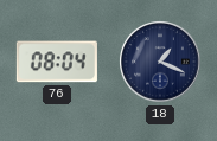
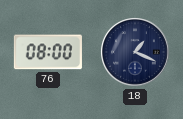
76: 08:04 -> 08:00
